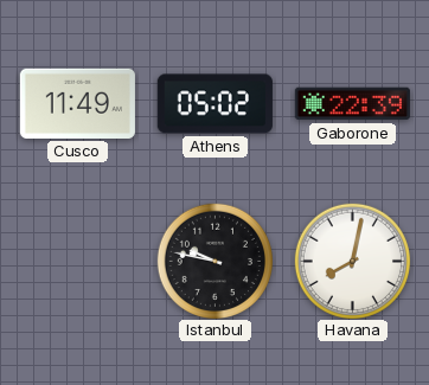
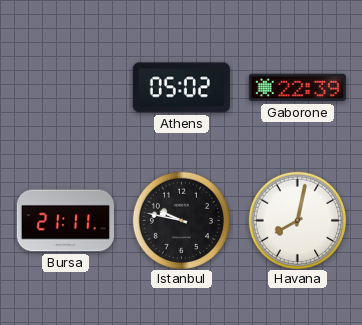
Cusco: 11:49 -> none
Bursa: none -> 21:11
